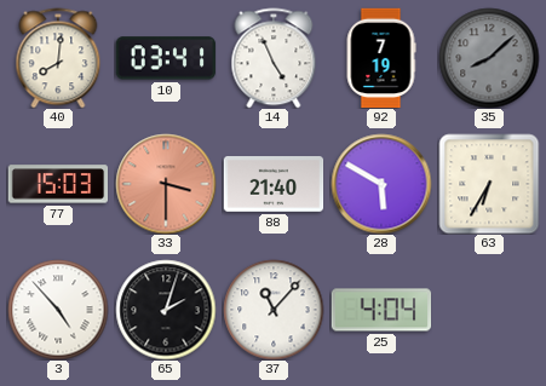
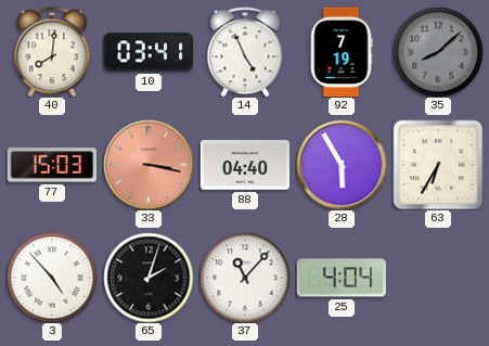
33: 3:30 -> 3:17
88: 21:40 -> 04:40
28: 5:50 -> 5:55
